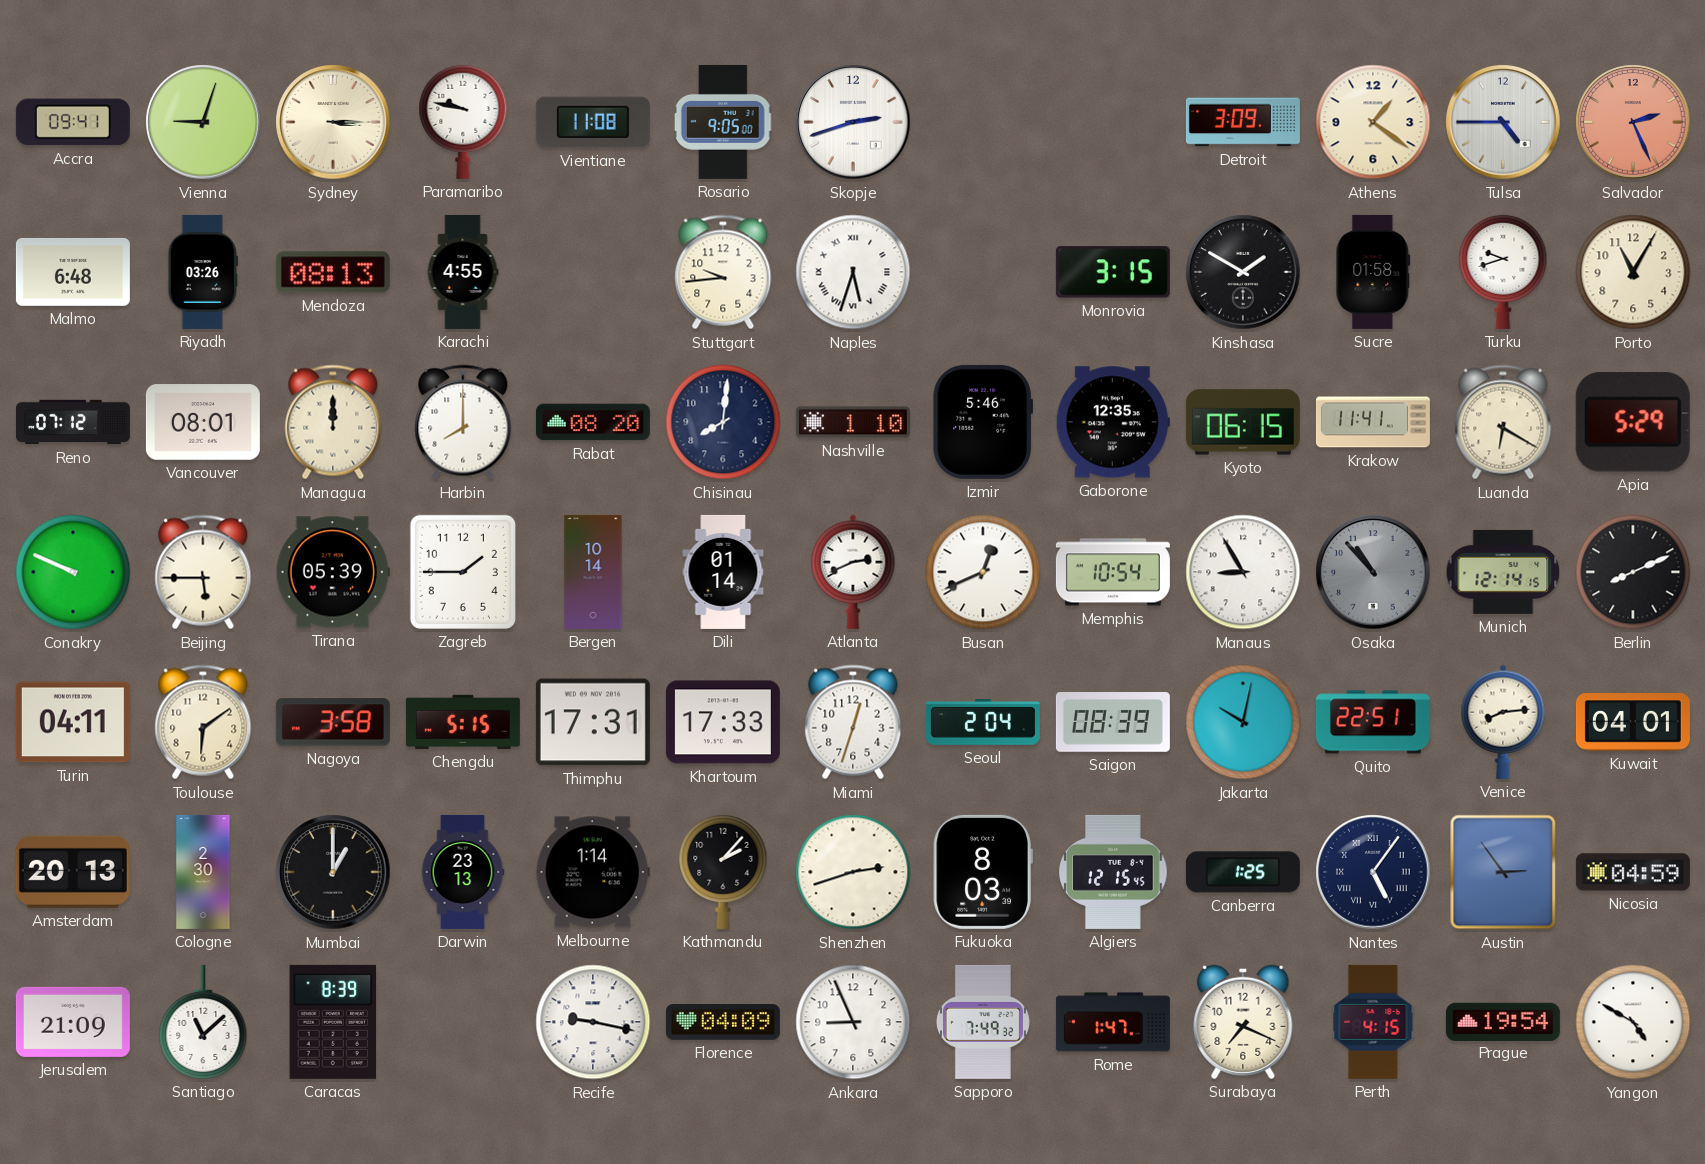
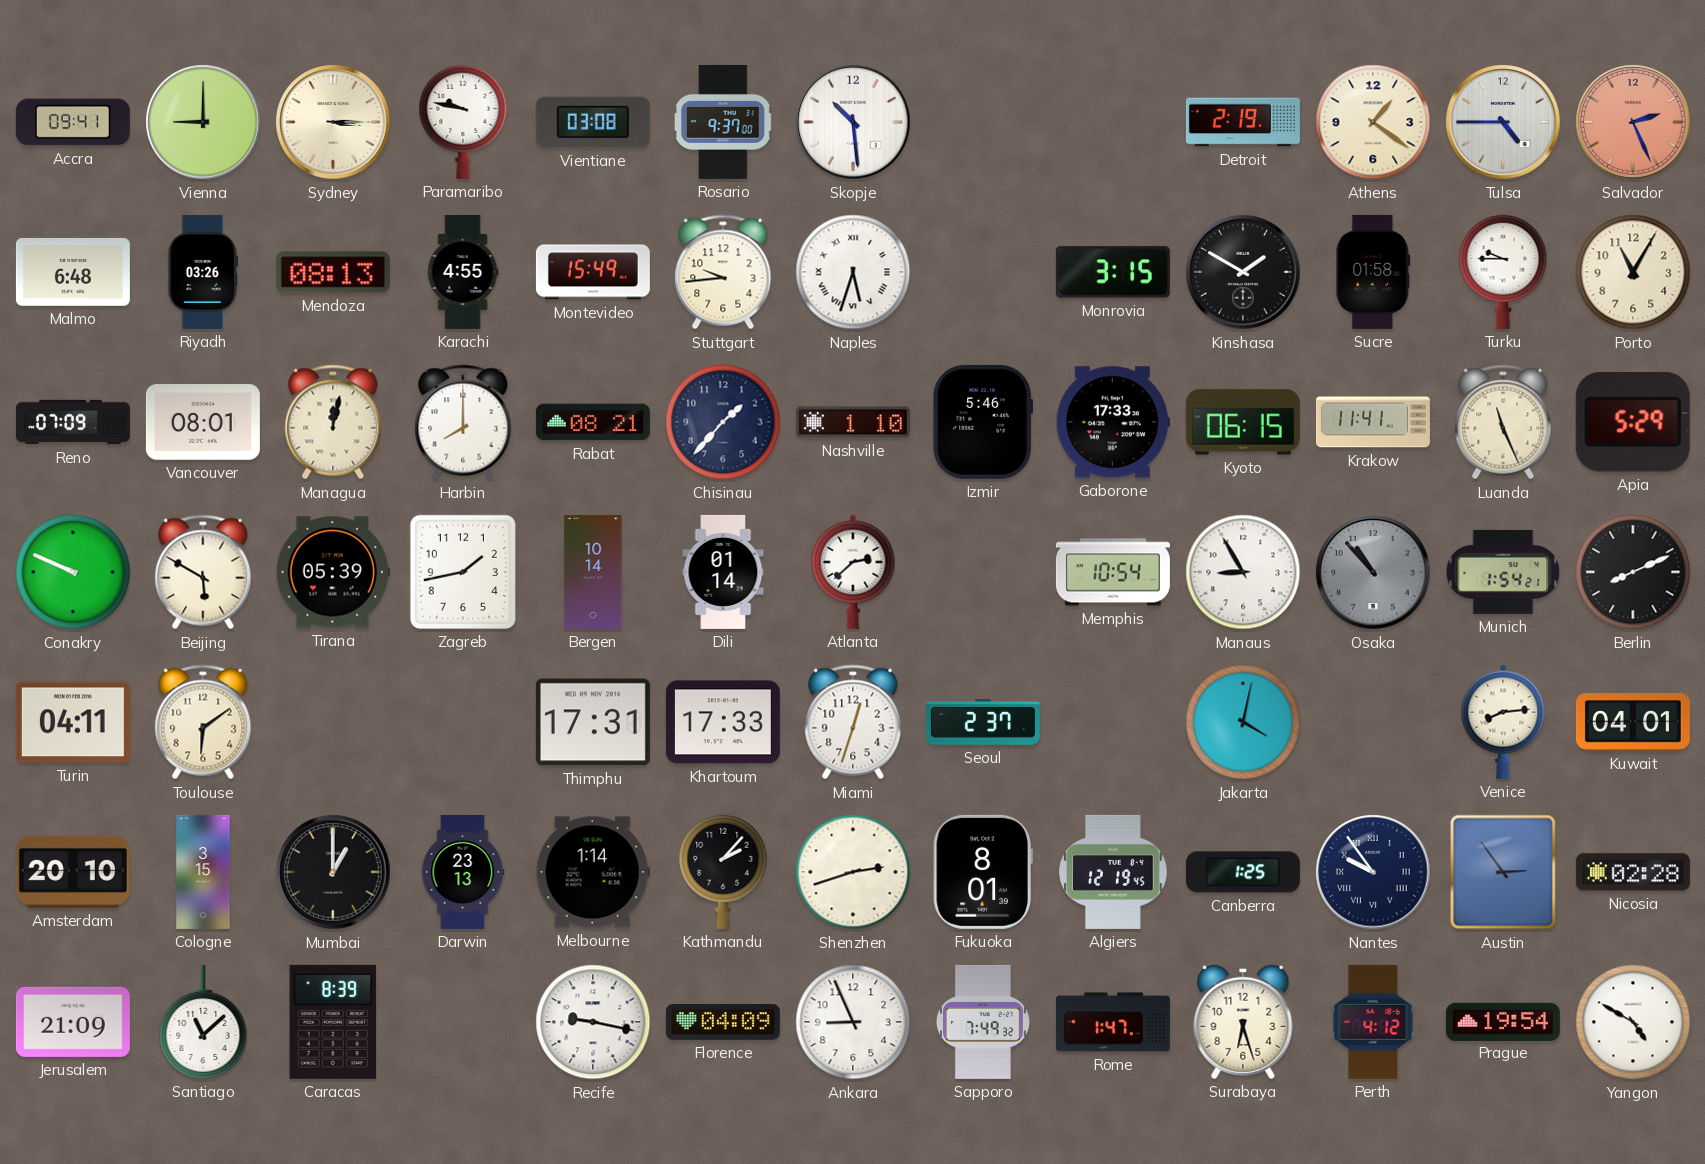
Vienna: 9:03 -> 9:00
Vientiane: 11:08 -> 03:08
Rosario: 9:05 -> 9:37
Skopje: 2:42 -> 10:29
Detroit: 3:09 -> 2:19
Montevideo: none -> 15:49
Turku: 9:42 -> 9:45
Reno: 07:12 -> 07:09
Managua: 12:00 -> 12:02
Rabat: 08:20 -> 08:21
Chisinau: 8:01 -> 1:37
Gaborone: 12:35 -> 17:33
Luanda: 6:20 -> 11:26
Beijing: 5:45 -> 5:50
Zagreb: 1:45 -> 1:43
Atlanta: 2:41 -> 2:38
Busan: 12:41 -> none
Munich: 12:14 -> 1:54
Nagoya: 3:58 -> none
Chengdu: 5:15 -> none
Seoul: 2:04 -> 2:37
Saigon: 08:39 -> none
Jakarta: 10:02 -> 4:02
Quito: 22:51 -> none
Amsterdam: 20:13 -> 20:10
Cologne: 2:30 -> 3:15
Fukuoka: 8:03 -> 8:01
Algiers: 12:15 -> 12:19
Nantes: 5:06 -> 9:54
Nicosia: 04:59 -> 02:28
Surabaya: 7:19 -> 6:27
Perth: 4:15 -> 4:12
